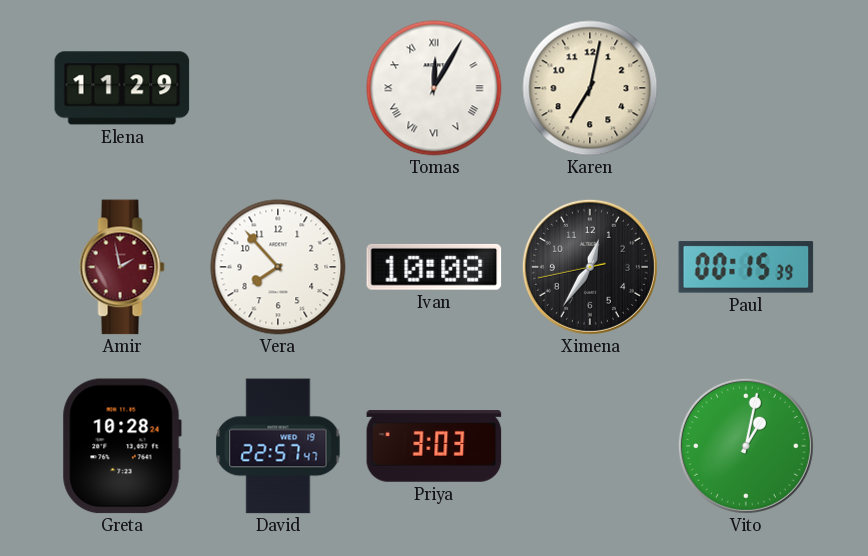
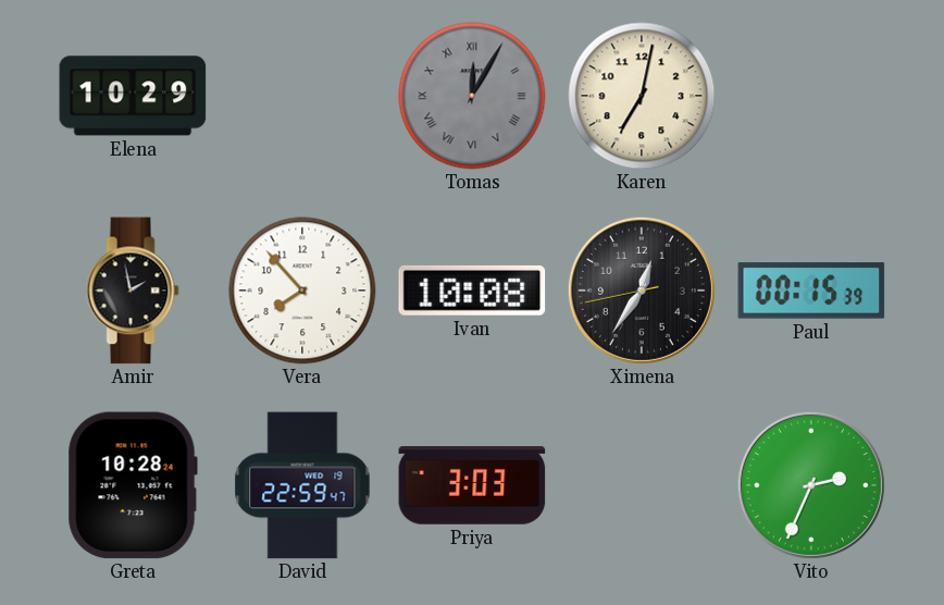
Elena: 11:29 -> 10:29
Tomas dial: white -> grey
Amir dial: burgundy -> black
David: 22:57 -> 22:59
Vito: 1:02 -> 2:34
